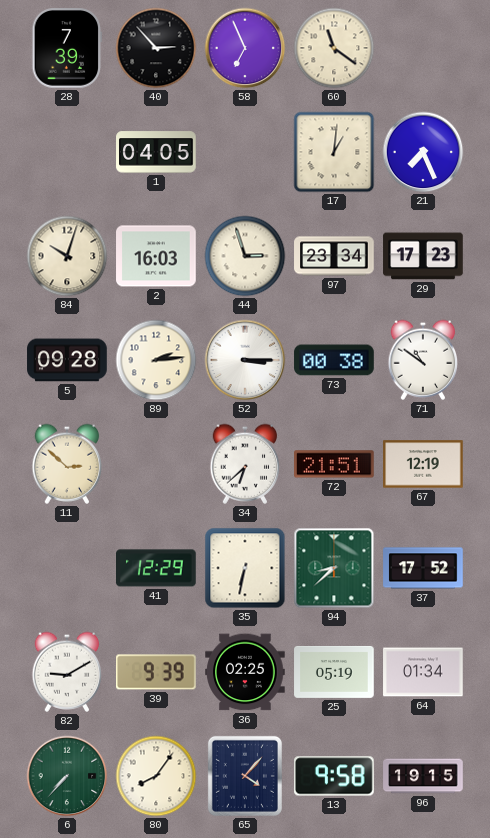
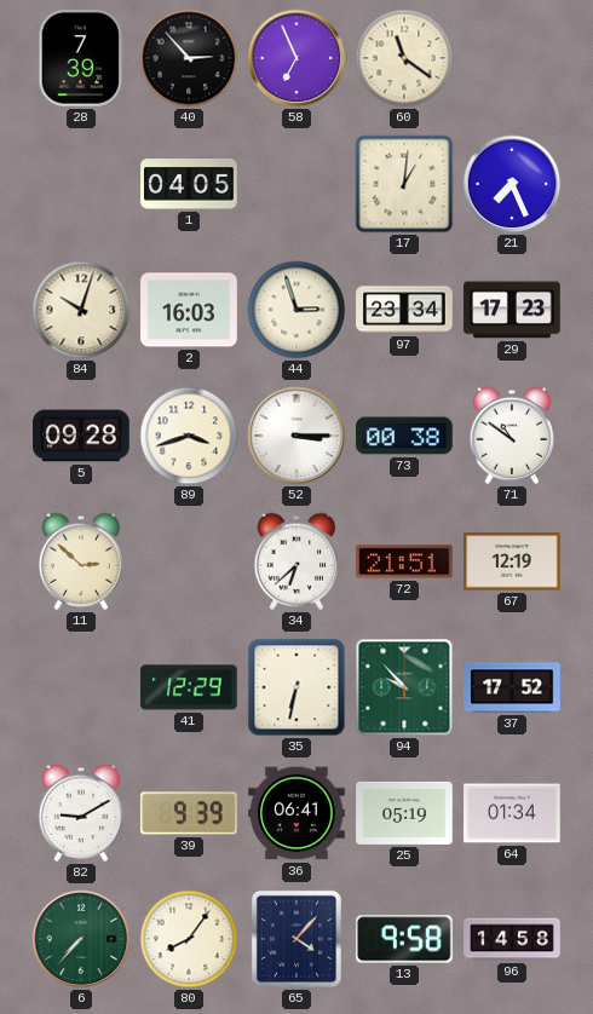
89: 2:14 -> 3:42
94: 8:38 -> 9:53
36: 02:25 -> 06:41
96: 19:15 -> 14:58
